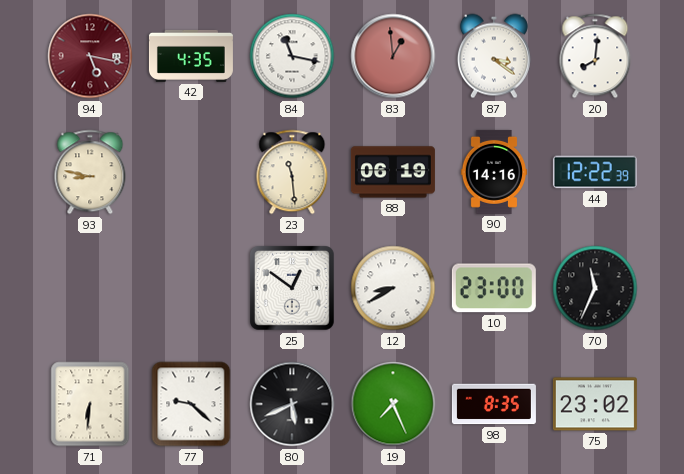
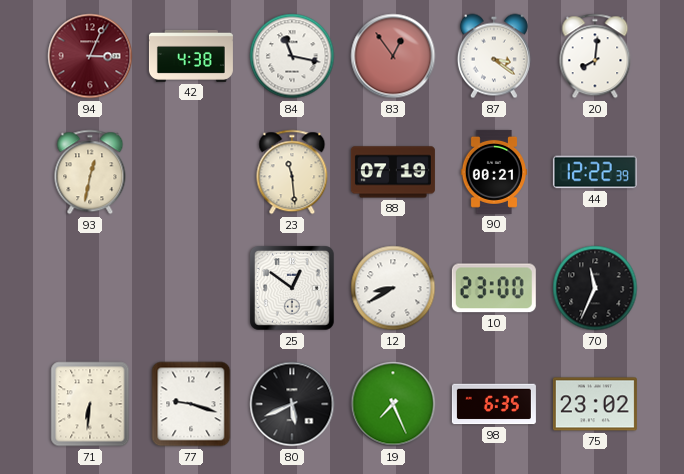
94: 5:17 -> 3:04
42: 4:35 -> 4:38
83: 12:59 -> 12:54
93: 8:47 -> 12:32
88: 06:19 -> 07:19
90: 14:16 -> 00:21
77: 9:22 -> 9:18
98: 8:35 -> 6:35
